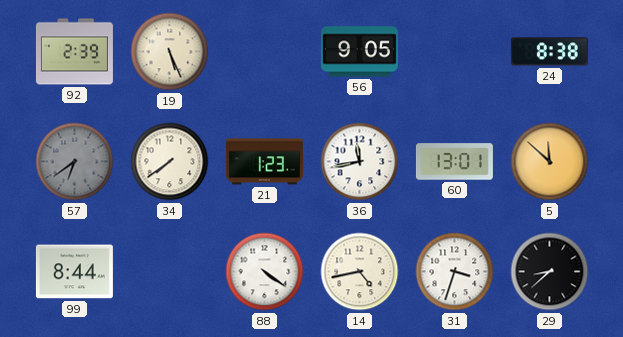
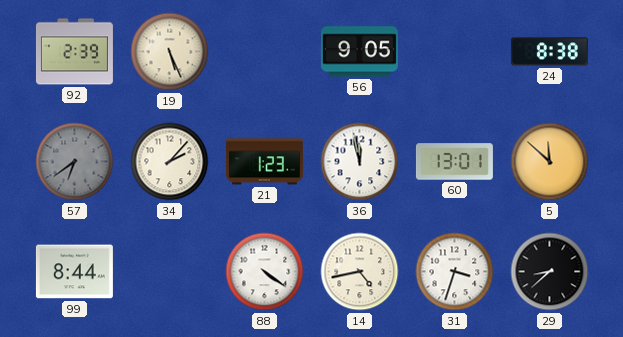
34: 7:39 -> 2:07
36: 11:43 -> 11:58
